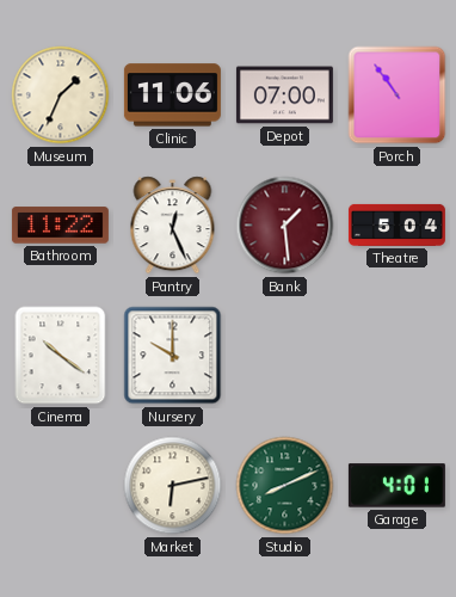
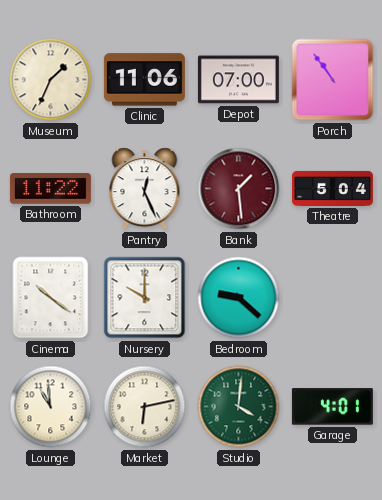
Bedroom: none -> 9:22
Lounge: none -> 10:59
Studio: 8:11 -> 4:01
